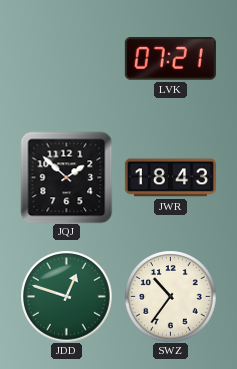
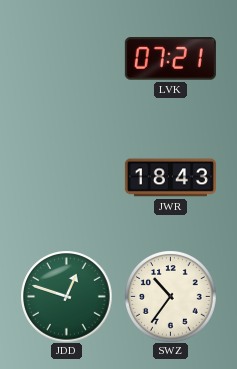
JQJ: 1:52 -> none
